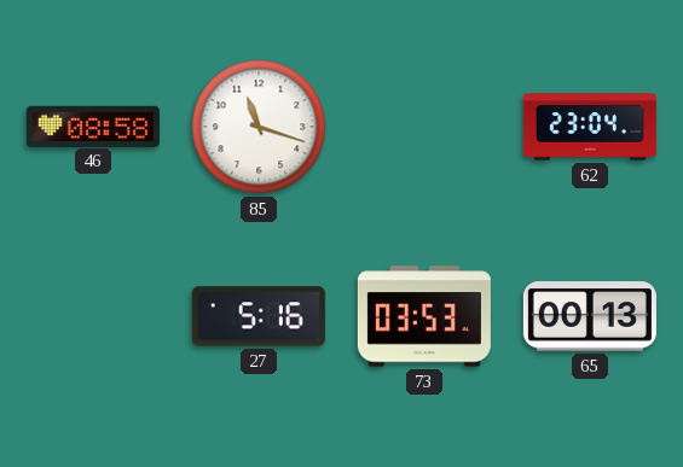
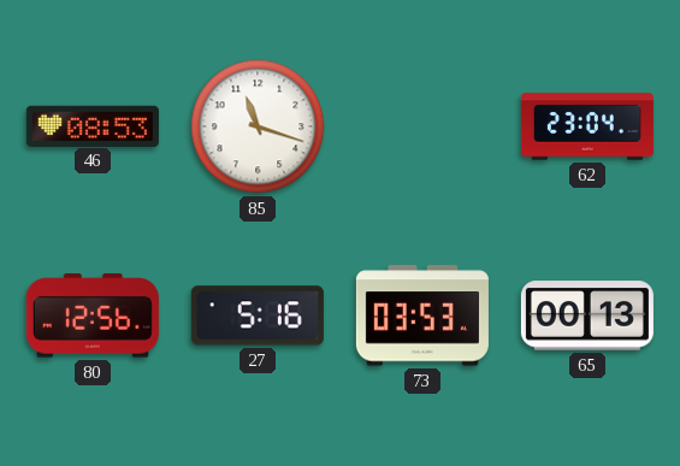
46: 08:58 -> 08:53
80: none -> 12:56
